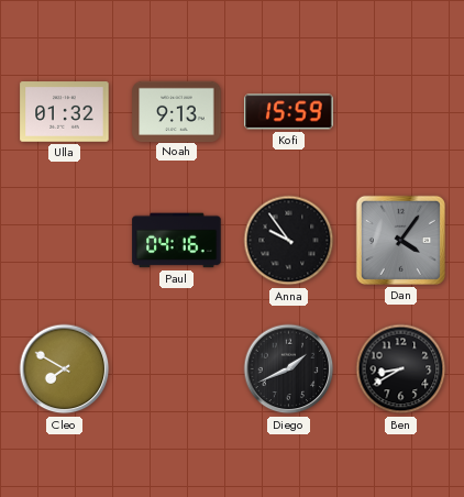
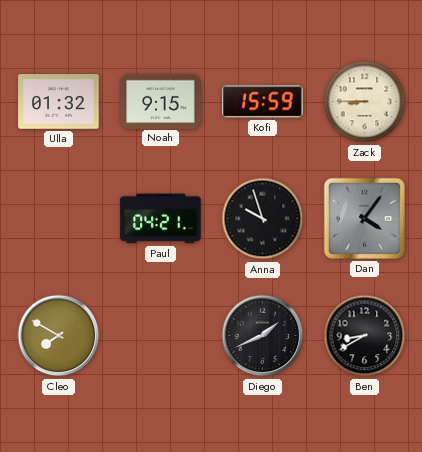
Noah: 9:13 -> 9:15
Zack: none -> 8:45
Paul: 04:16 -> 04:21
Anna: 9:54 -> 9:57
